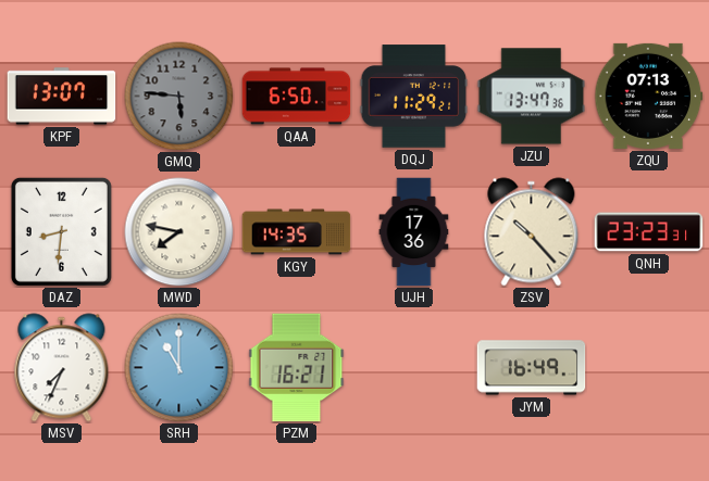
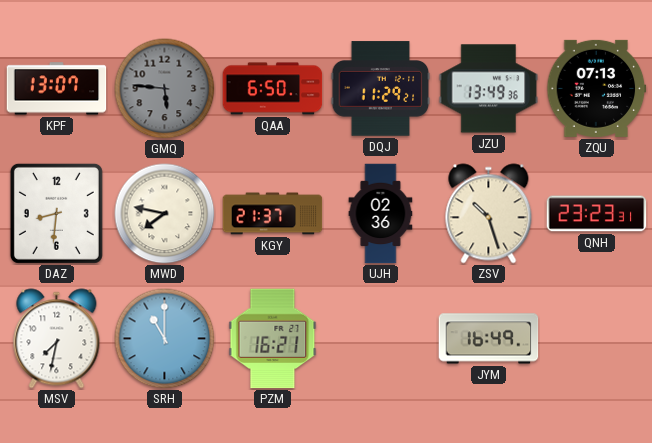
JZU: 13:47 -> 13:49
KGY: 14:35 -> 21:37
UJH: 17:36 -> 02:36
ZSV: 10:23 -> 10:27
MSV: 7:34 -> 7:32
